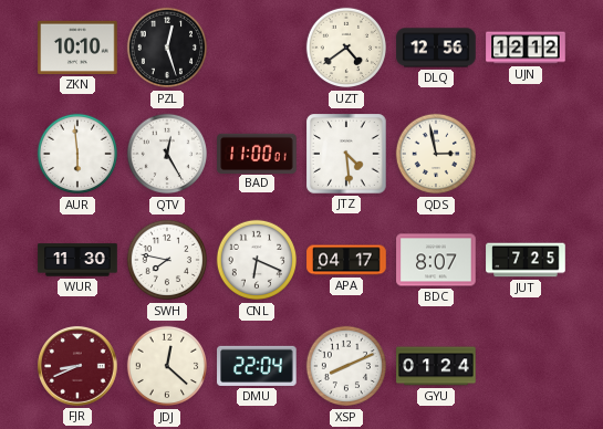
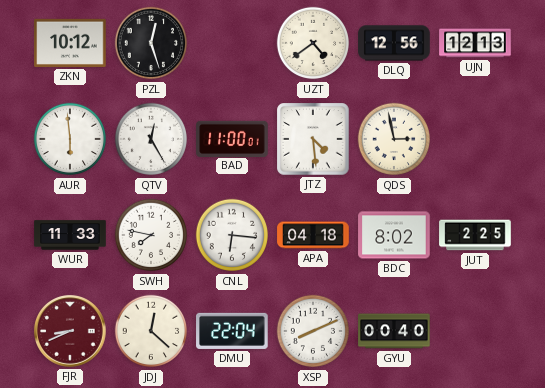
ZKN: 10:10 -> 10:12
UJN: 12:12 -> 12:13
WUR: 11:30 -> 11:33
CNL: 6:19 -> 6:16
APA: 04:17 -> 04:18
BDC: 8:07 -> 8:02
JUT: 7:25 -> 2:25
GYU: 01:24 -> 00:40
